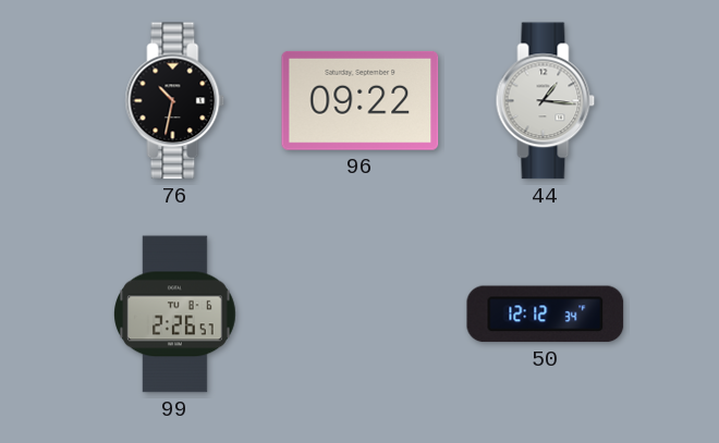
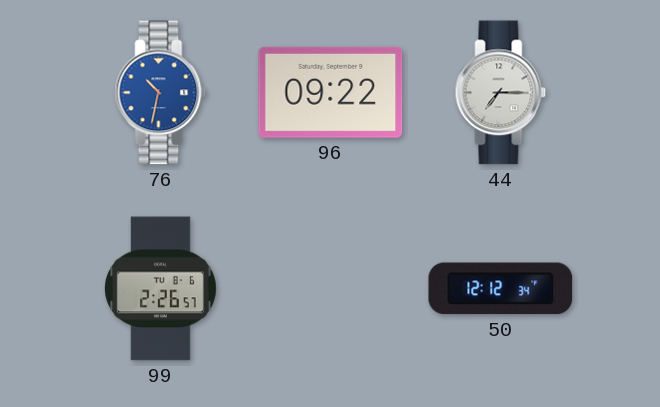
76 dial: black -> blue
44: 1:16 -> 7:15
